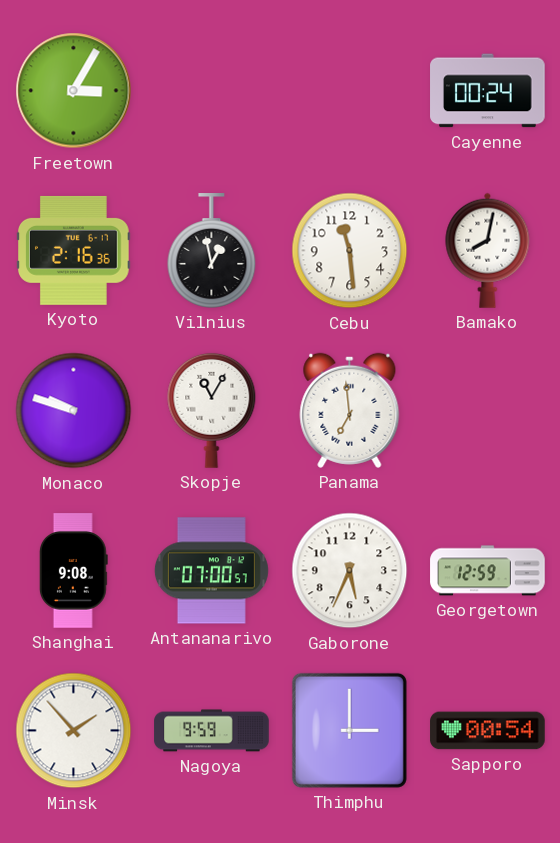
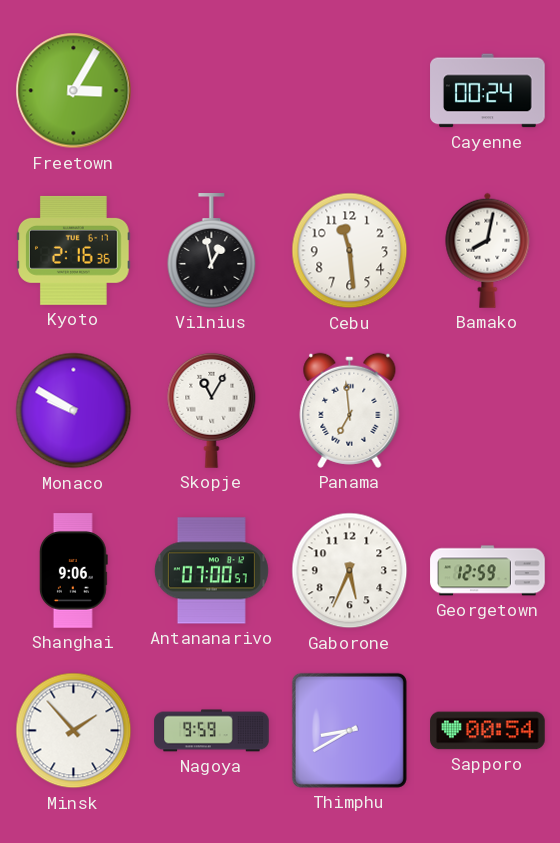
Monaco: 9:48 -> 9:50
Shanghai: 9:08 -> 9:06
Thimphu: 3:00 -> 8:40
